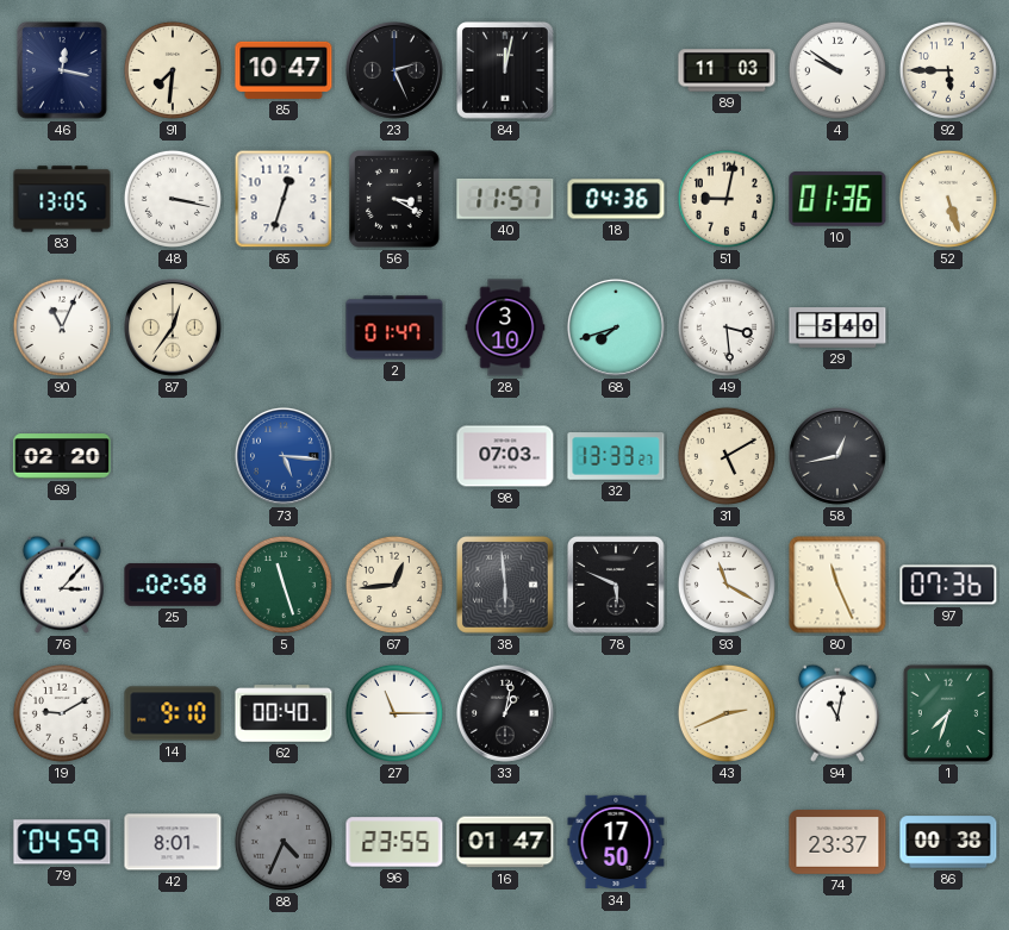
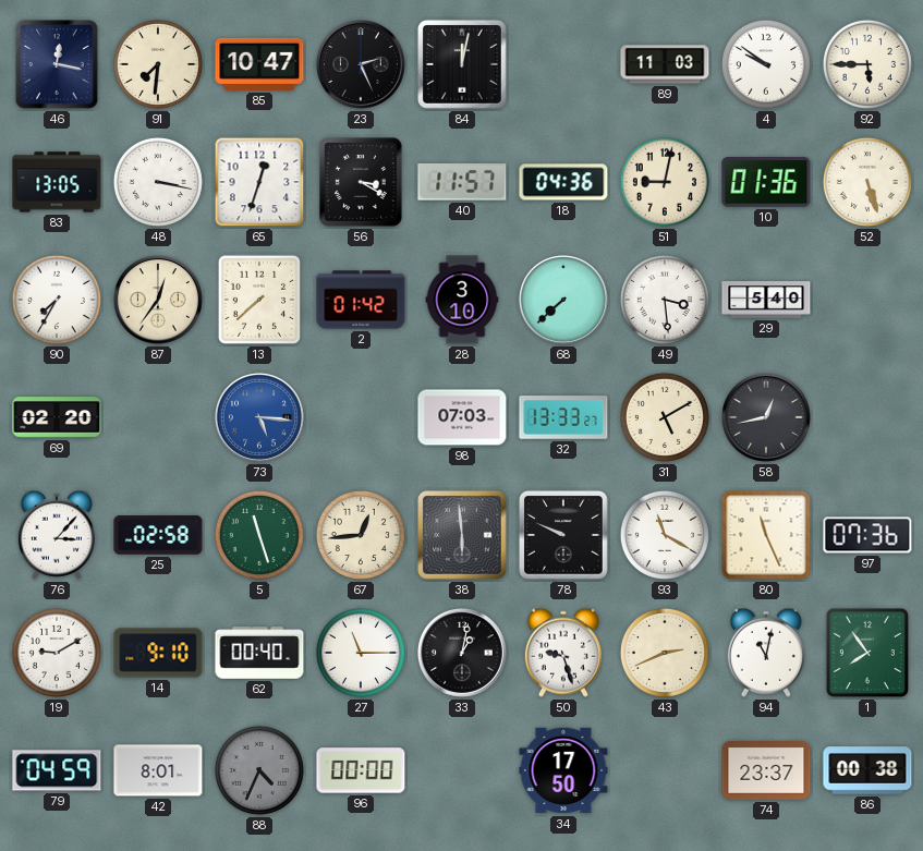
90: 11:04 -> 7:35
13: none -> 7:38
2: 01:47 -> 01:42
68: 7:42 -> 7:38
78: 5:49 -> 9:49
50: none -> 9:27
1: 7:33 -> 7:54
96: 23:55 -> 00:00
16: 01:47 -> none
